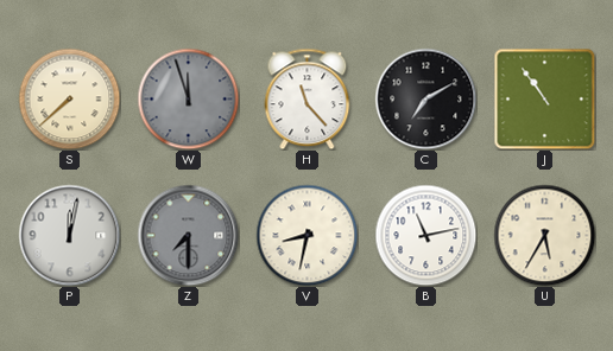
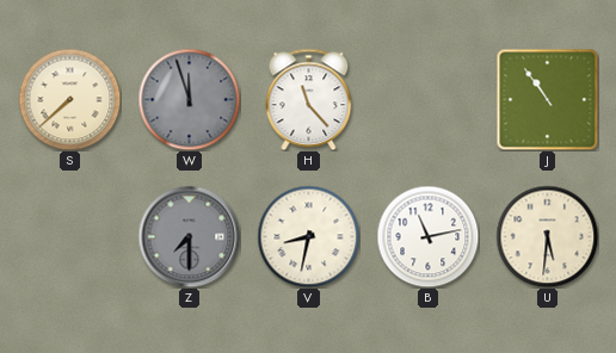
C: 7:10 -> none
P: 12:02 -> none
U: 5:35 -> 5:31
